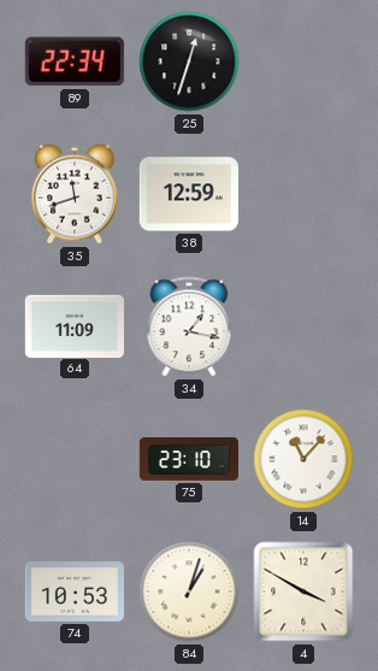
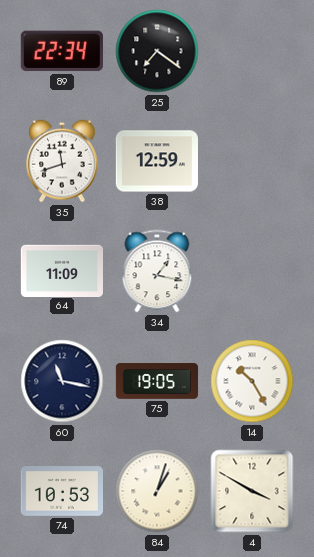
25: 12:33 -> 7:21
60: none -> 11:17
75: 23:10 -> 19:05
14: 11:07 -> 10:25
